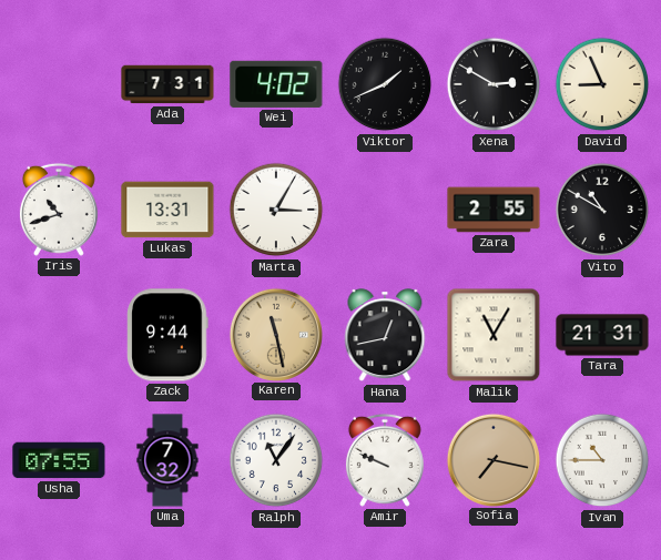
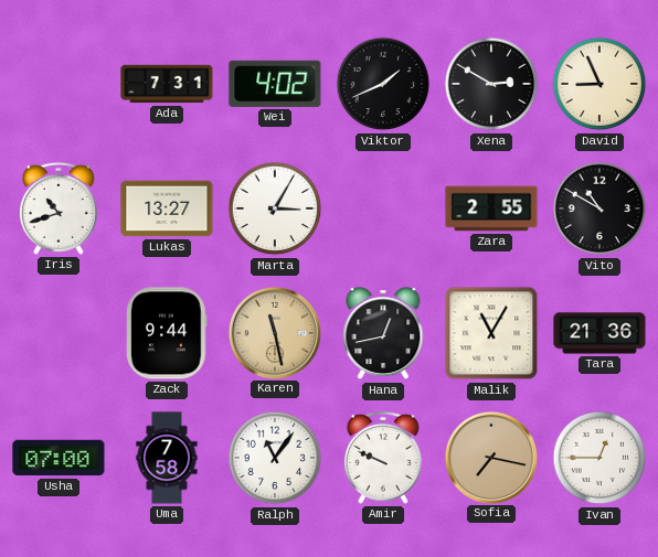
Lukas: 13:31 -> 13:27
Tara: 21:31 -> 21:36
Usha: 07:55 -> 07:00
Uma: 7:32 -> 7:58
Ivan: 10:45 -> 12:45
